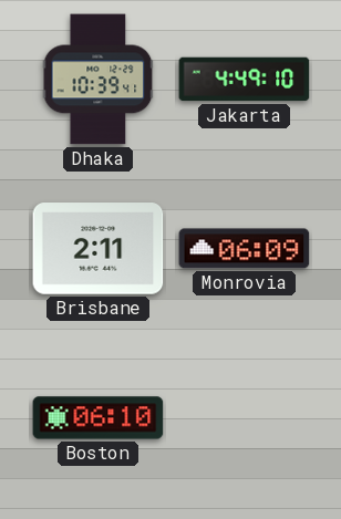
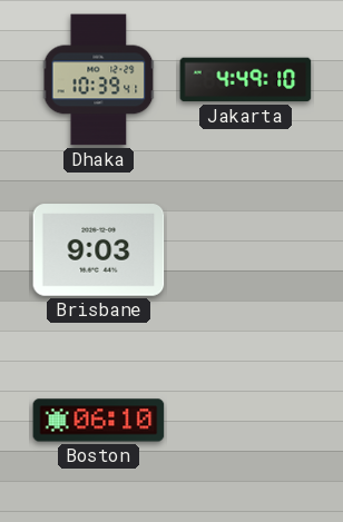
Brisbane: 2:11 -> 9:03
Monrovia: 06:09 -> none
